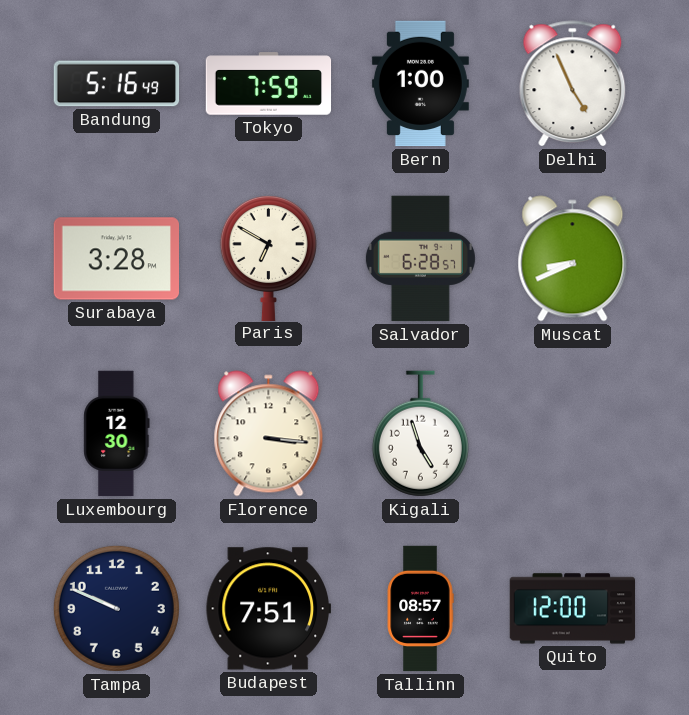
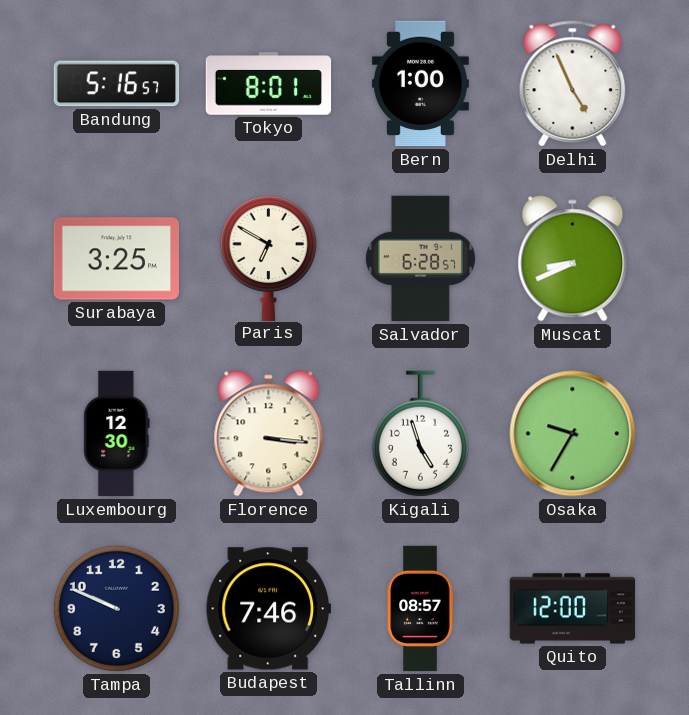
Bandung: 5:16:49 -> 5:16:57
Tokyo: 7:59 -> 8:01
Surabaya: 3:28 -> 3:25
Osaka: none -> 9:35
Budapest: 7:51 -> 7:46
